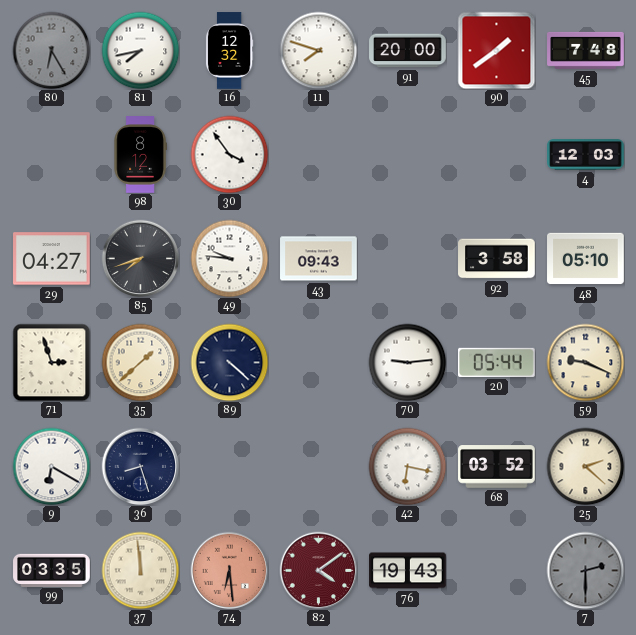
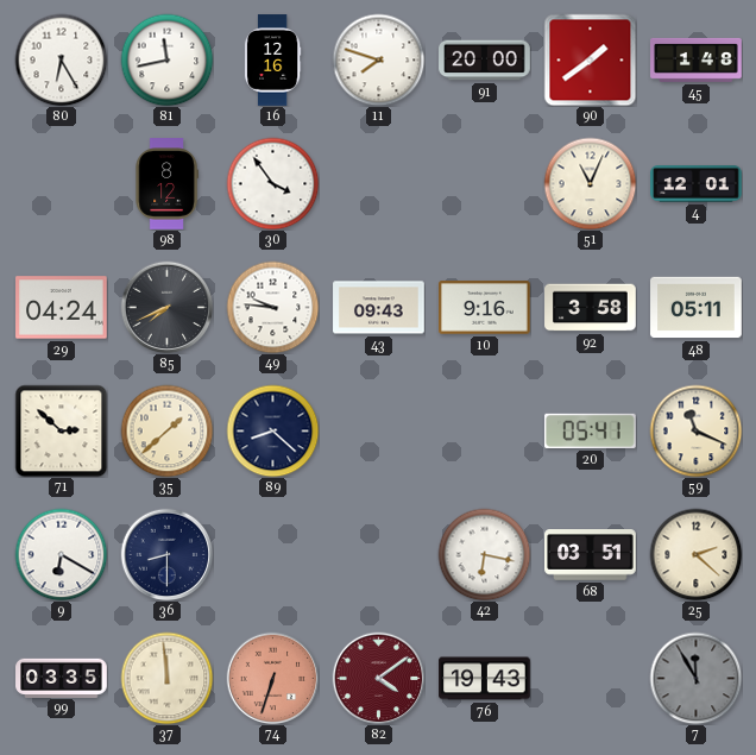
80 dial: grey -> white
81: 7:43 -> 11:43
16: 12:32 -> 12:16
45: 7:48 -> 1:48
51: none -> 11:04
4: 12:03 -> 12:01
29: 04:27 -> 04:24
85: 7:42 -> 7:41
10: none -> 9:16
48: 05:10 -> 05:11
71: 2:57 -> 2:52
89: 4:22 -> 8:22
70: 9:14 -> none
20: 05:44 -> 05:41
59: 9:19 -> 11:19
36: 8:27 -> 8:30
68: 03:52 -> 03:51
74: 6:29 -> 6:33
7: 2:30 -> 11:55
